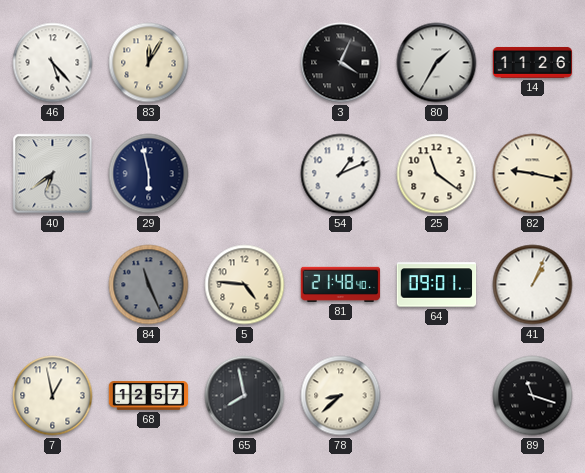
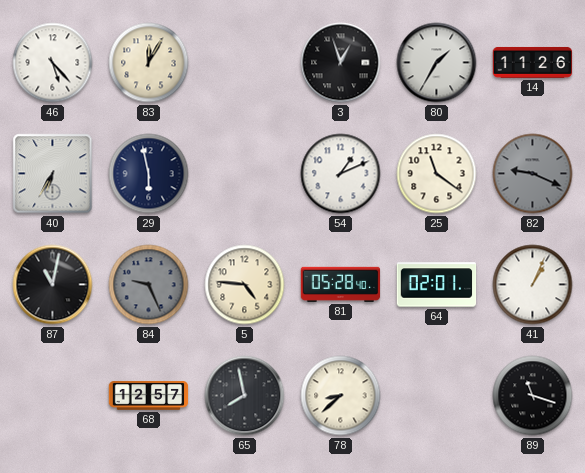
3: 4:04 -> 12:57
40: 6:39 -> 6:35
82: 9:17 -> 9:19
82 dial: cream -> grey
87: none -> 11:02
84: 11:26 -> 9:26
81: 21:48 -> 05:28
64: 09:01 -> 02:01
7: 12:58 -> none
